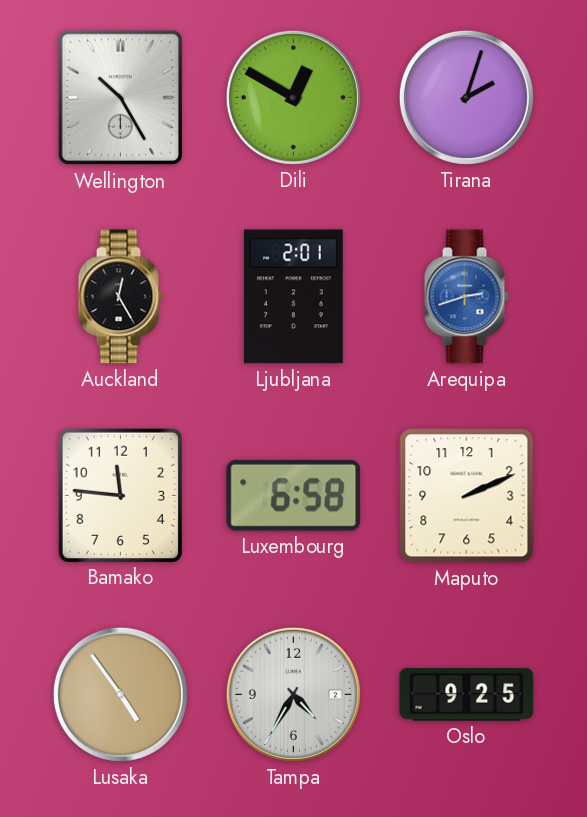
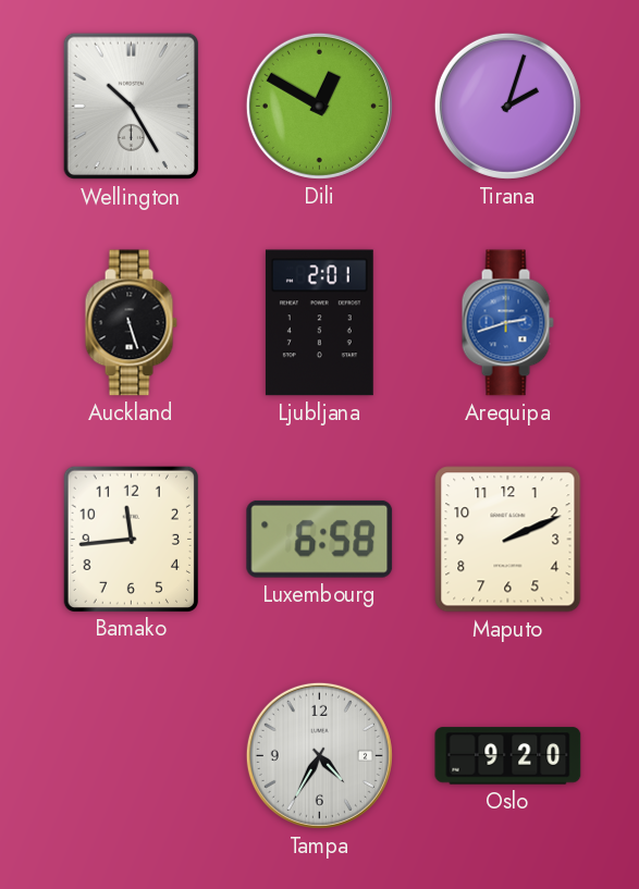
Auckland: 12:25 -> 5:27
Bamako: 11:46 -> 11:44
Lusaka: 4:54 -> none
Oslo: 9:25 -> 9:20
